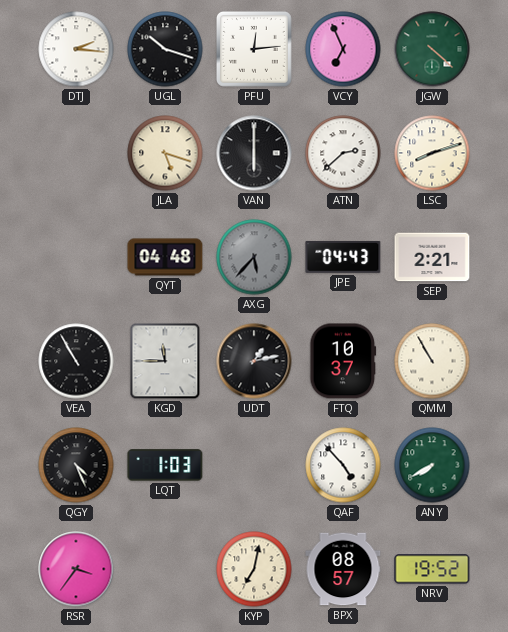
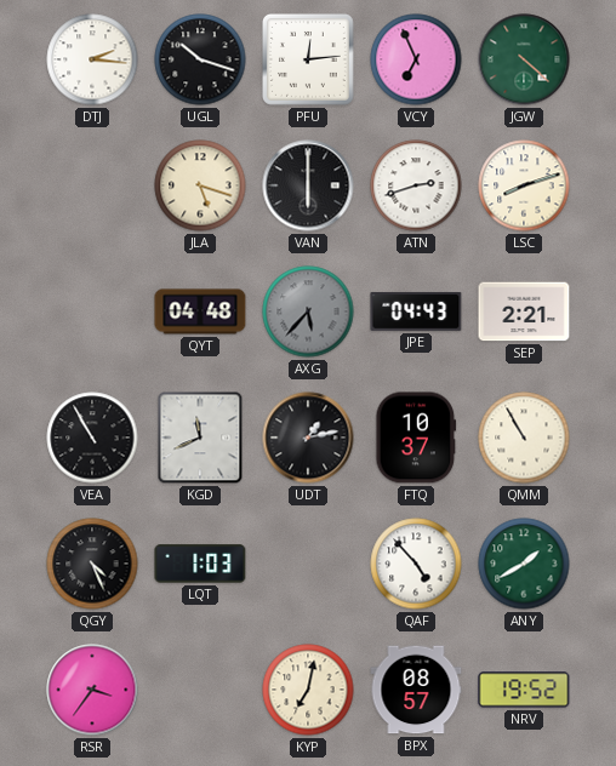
ATN: 2:38 -> 2:42
KGD: 11:45 -> 11:41
ANY: 7:40 -> 1:40
